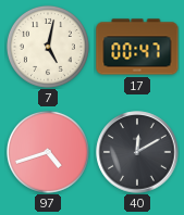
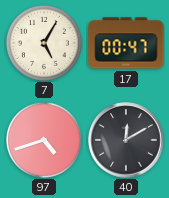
7: 5:02 -> 5:05
